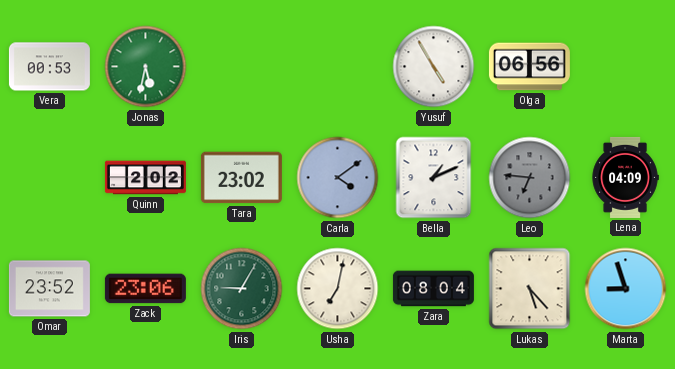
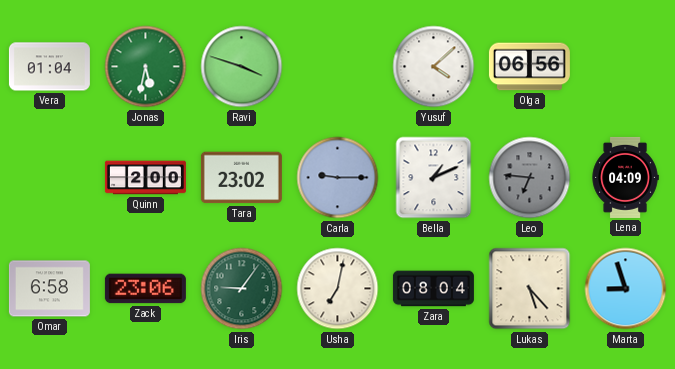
Vera: 00:53 -> 01:04
Ravi: none -> 3:48
Yusuf: 4:55 -> 4:08
Quinn: 2:02 -> 2:00
Carla: 4:09 -> 9:15
Omar: 23:52 -> 6:58
Iris: 9:05 -> 9:06
